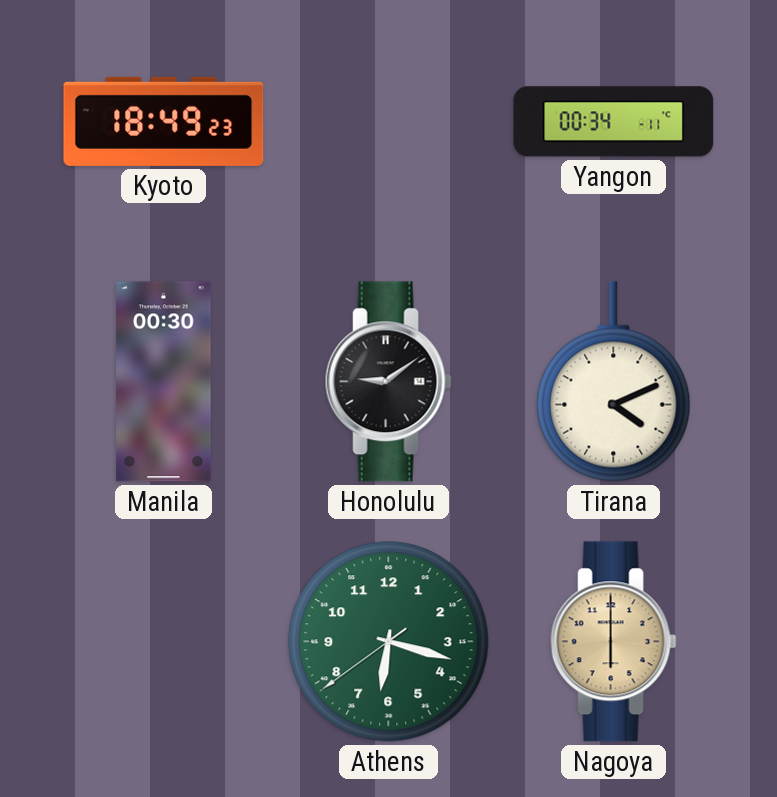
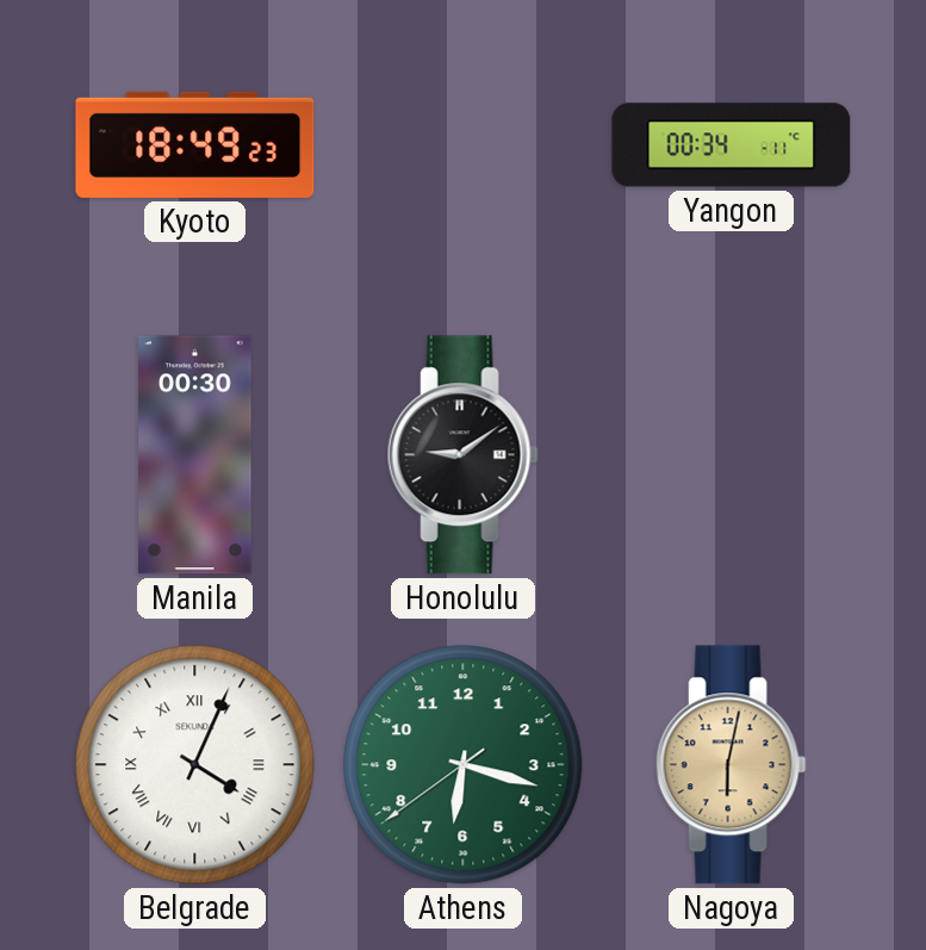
Tirana: 4:11 -> none
Belgrade: none -> 4:04
Nagoya: 6:00 -> 6:02
